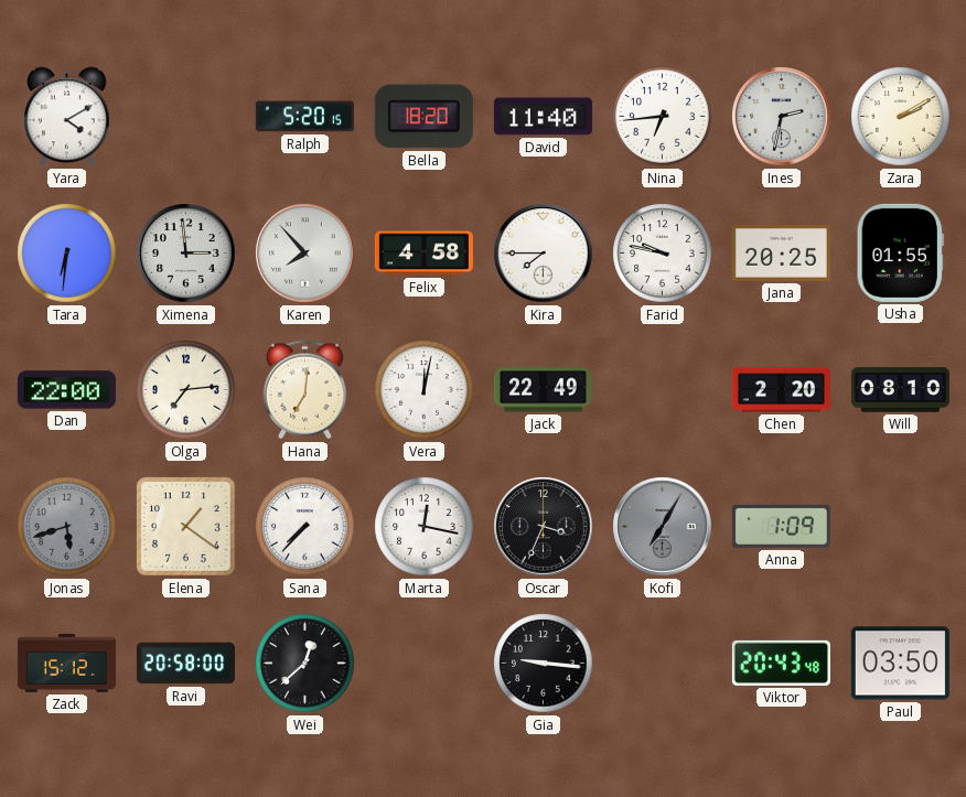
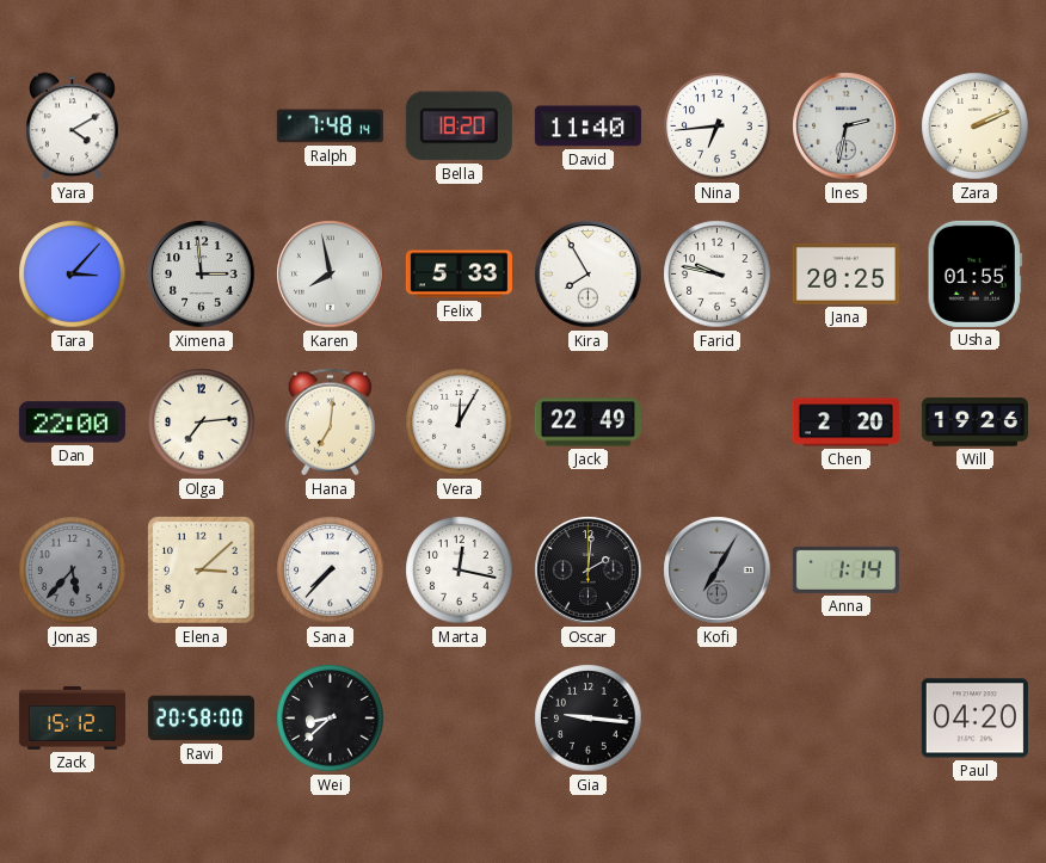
Ralph: 5:20 -> 7:48
Zara: 2:10 -> 2:11
Tara: 6:31 -> 3:07
Karen: 7:53 -> 7:58
Felix: 4:58 -> 5:33
Kira: 7:45 -> 7:55
Vera: 12:02 -> 12:05
Will: 08:10 -> 19:26
Jonas: 5:42 -> 5:37
Elena: 1:21 -> 3:08
Oscar: 3:34 -> 2:01
Anna: 1:09 -> 1:14
Wei: 12:38 -> 8:38
Viktor: 20:43 -> none
Paul: 03:50 -> 04:20
